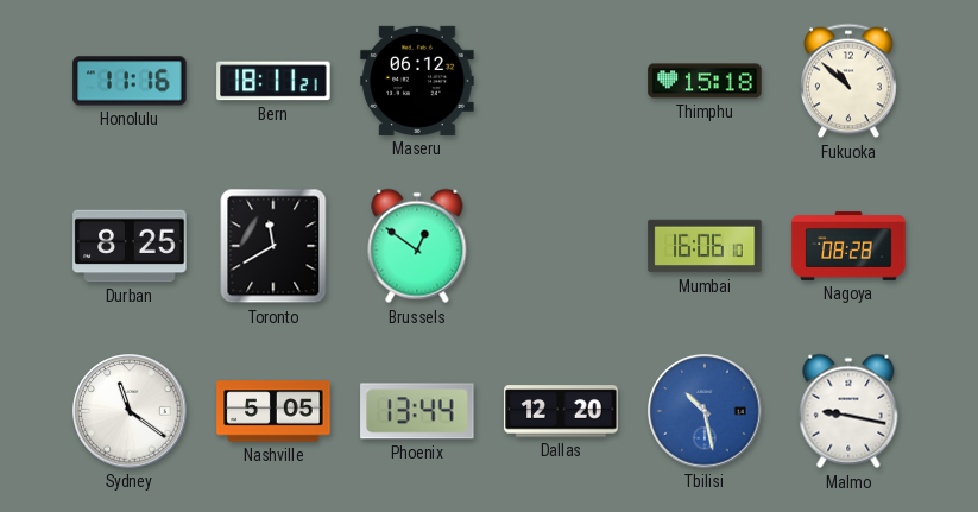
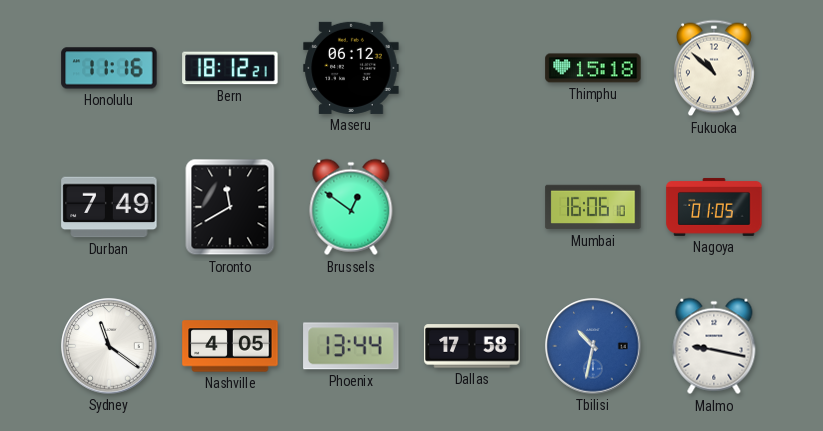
Bern: 18:11 -> 18:12
Durban: 8:25 -> 7:49
Nagoya: 08:28 -> 01:05
Nashville: 5:05 -> 4:05
Dallas: 12:20 -> 17:58
Tbilisi: 10:28 -> 10:32
